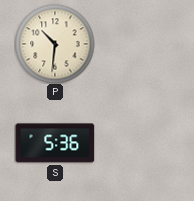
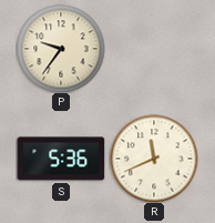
P: 10:31 -> 9:36
R: none -> 11:41
